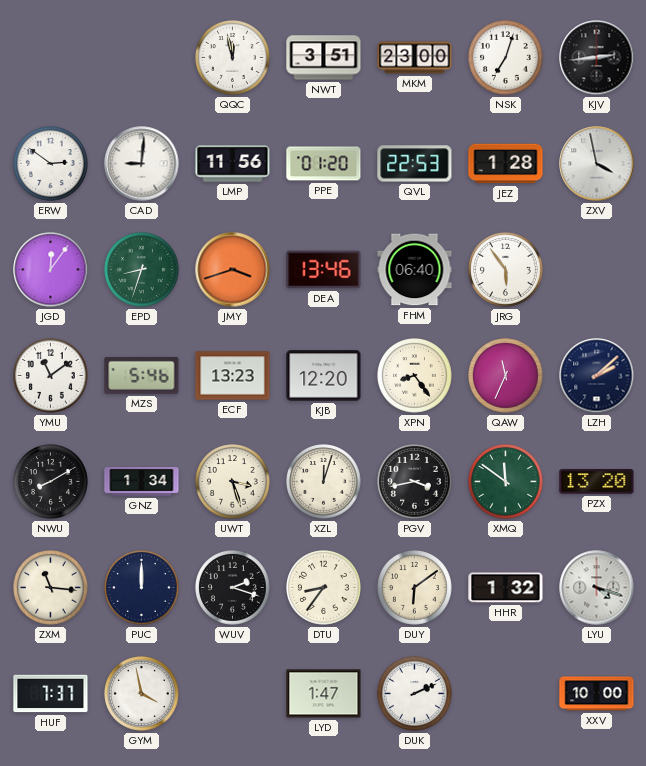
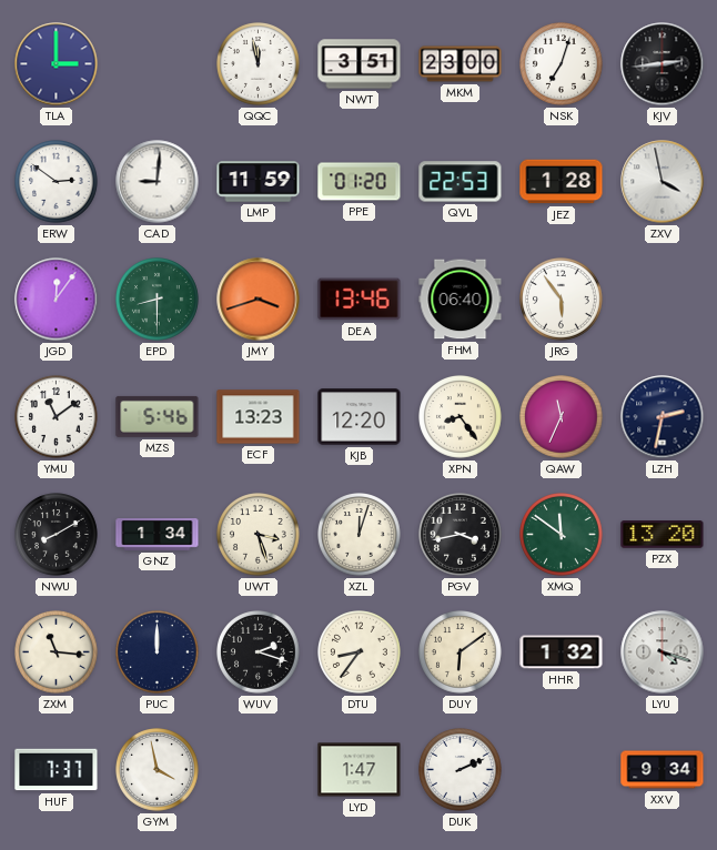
TLA: none -> 3:00
LMP: 11:56 -> 11:59
EPD: 8:33 -> 8:30
LZH: 2:08 -> 2:32
XXV: 10:00 -> 9:34
